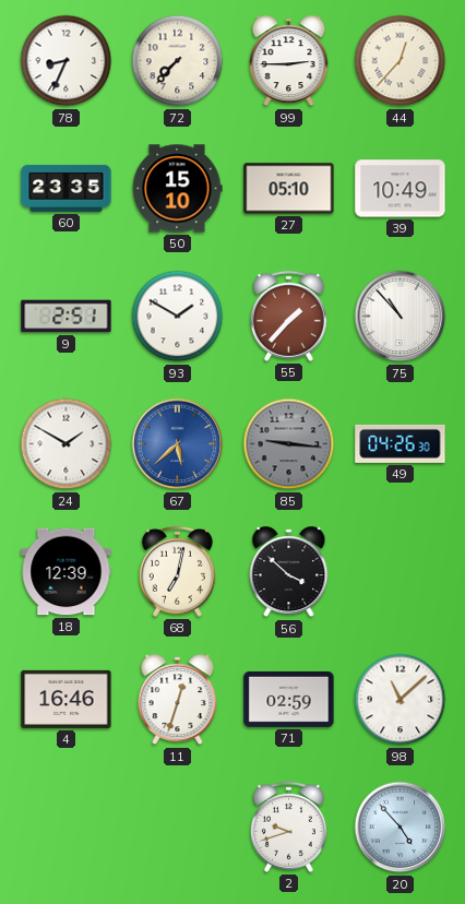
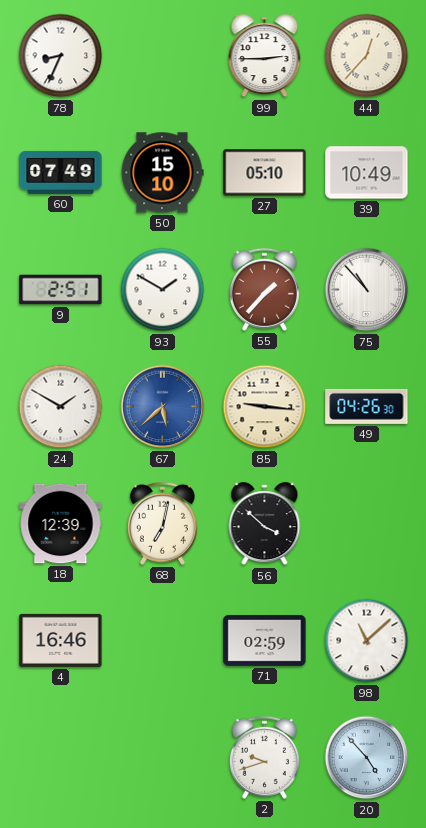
72: 7:37 -> none
60: 23:35 -> 07:49
85 dial: grey -> cream
11: 12:33 -> none
